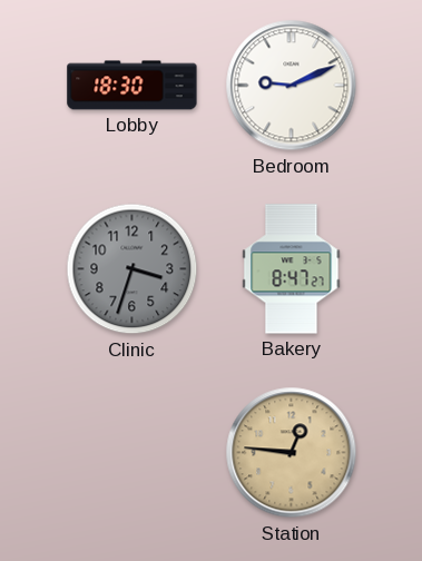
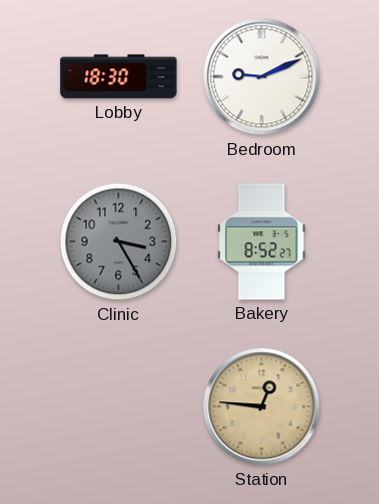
Clinic: 3:33 -> 3:25
Bakery: 8:47 -> 8:52
